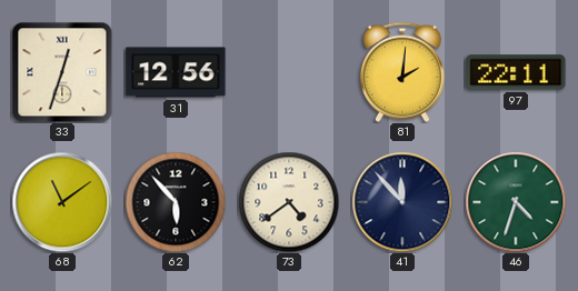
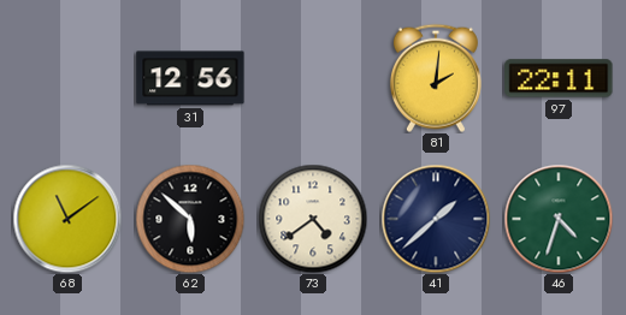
33: 12:33 -> none
62: 5:53 -> 5:52
41: 11:53 -> 1:38
